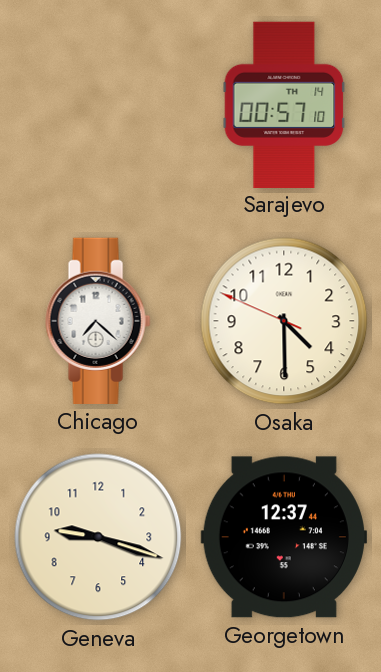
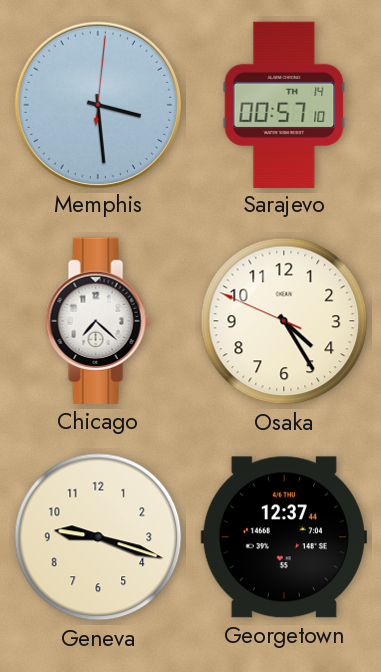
Memphis: none -> 3:29
Osaka: 4:29 -> 4:24
